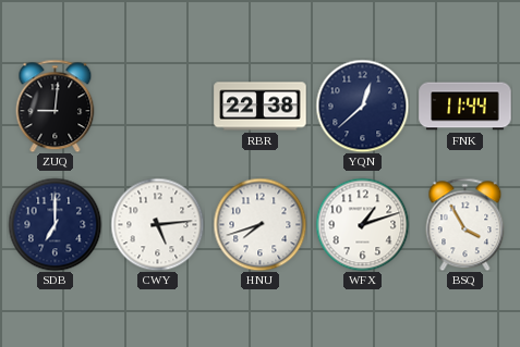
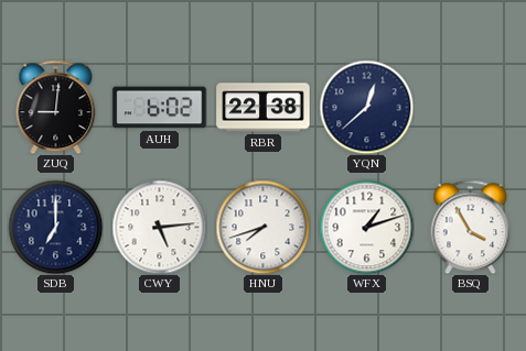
AUH: none -> 6:02
FNK: 11:44 -> none
